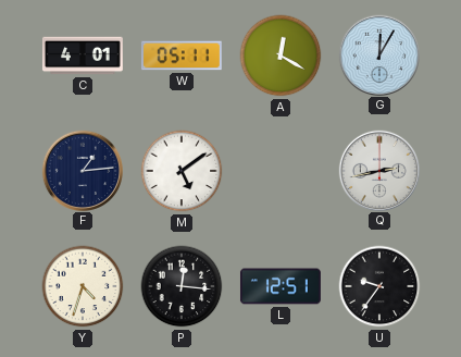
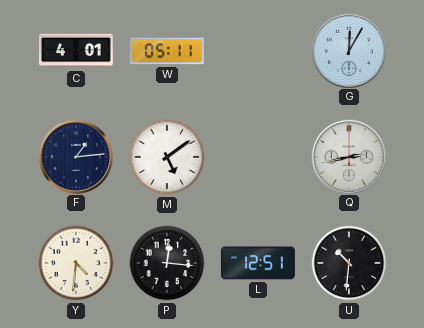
A: 12:20 -> none
Y: 4:33 -> 4:31
U: 9:36 -> 10:31
